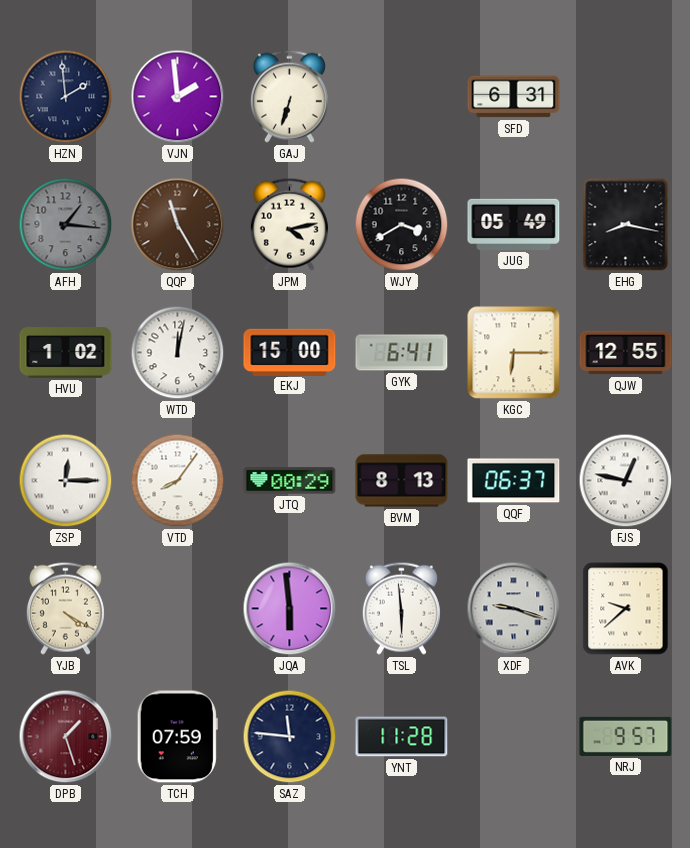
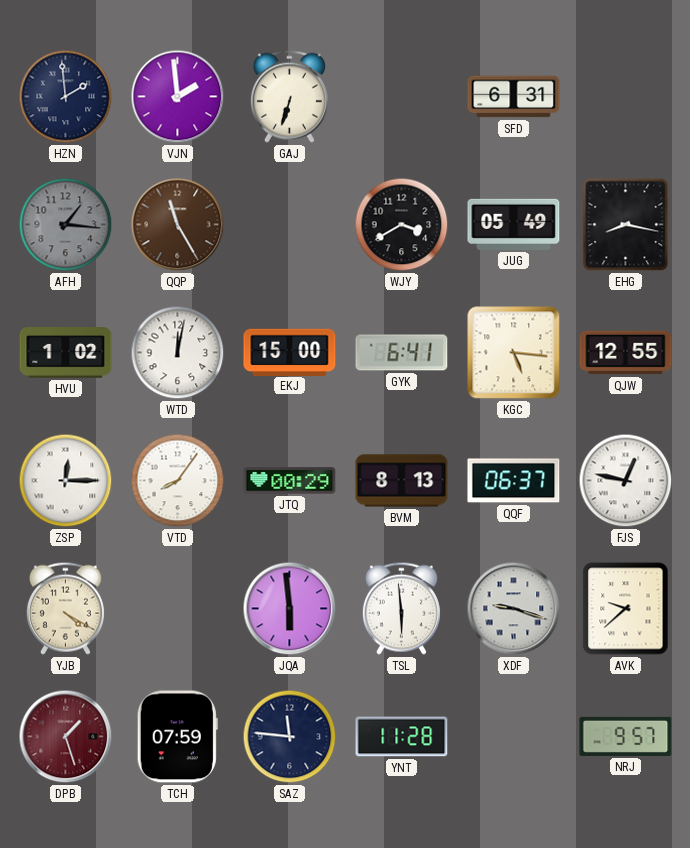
JPM: 4:13 -> none
KGC: 6:15 -> 5:16
